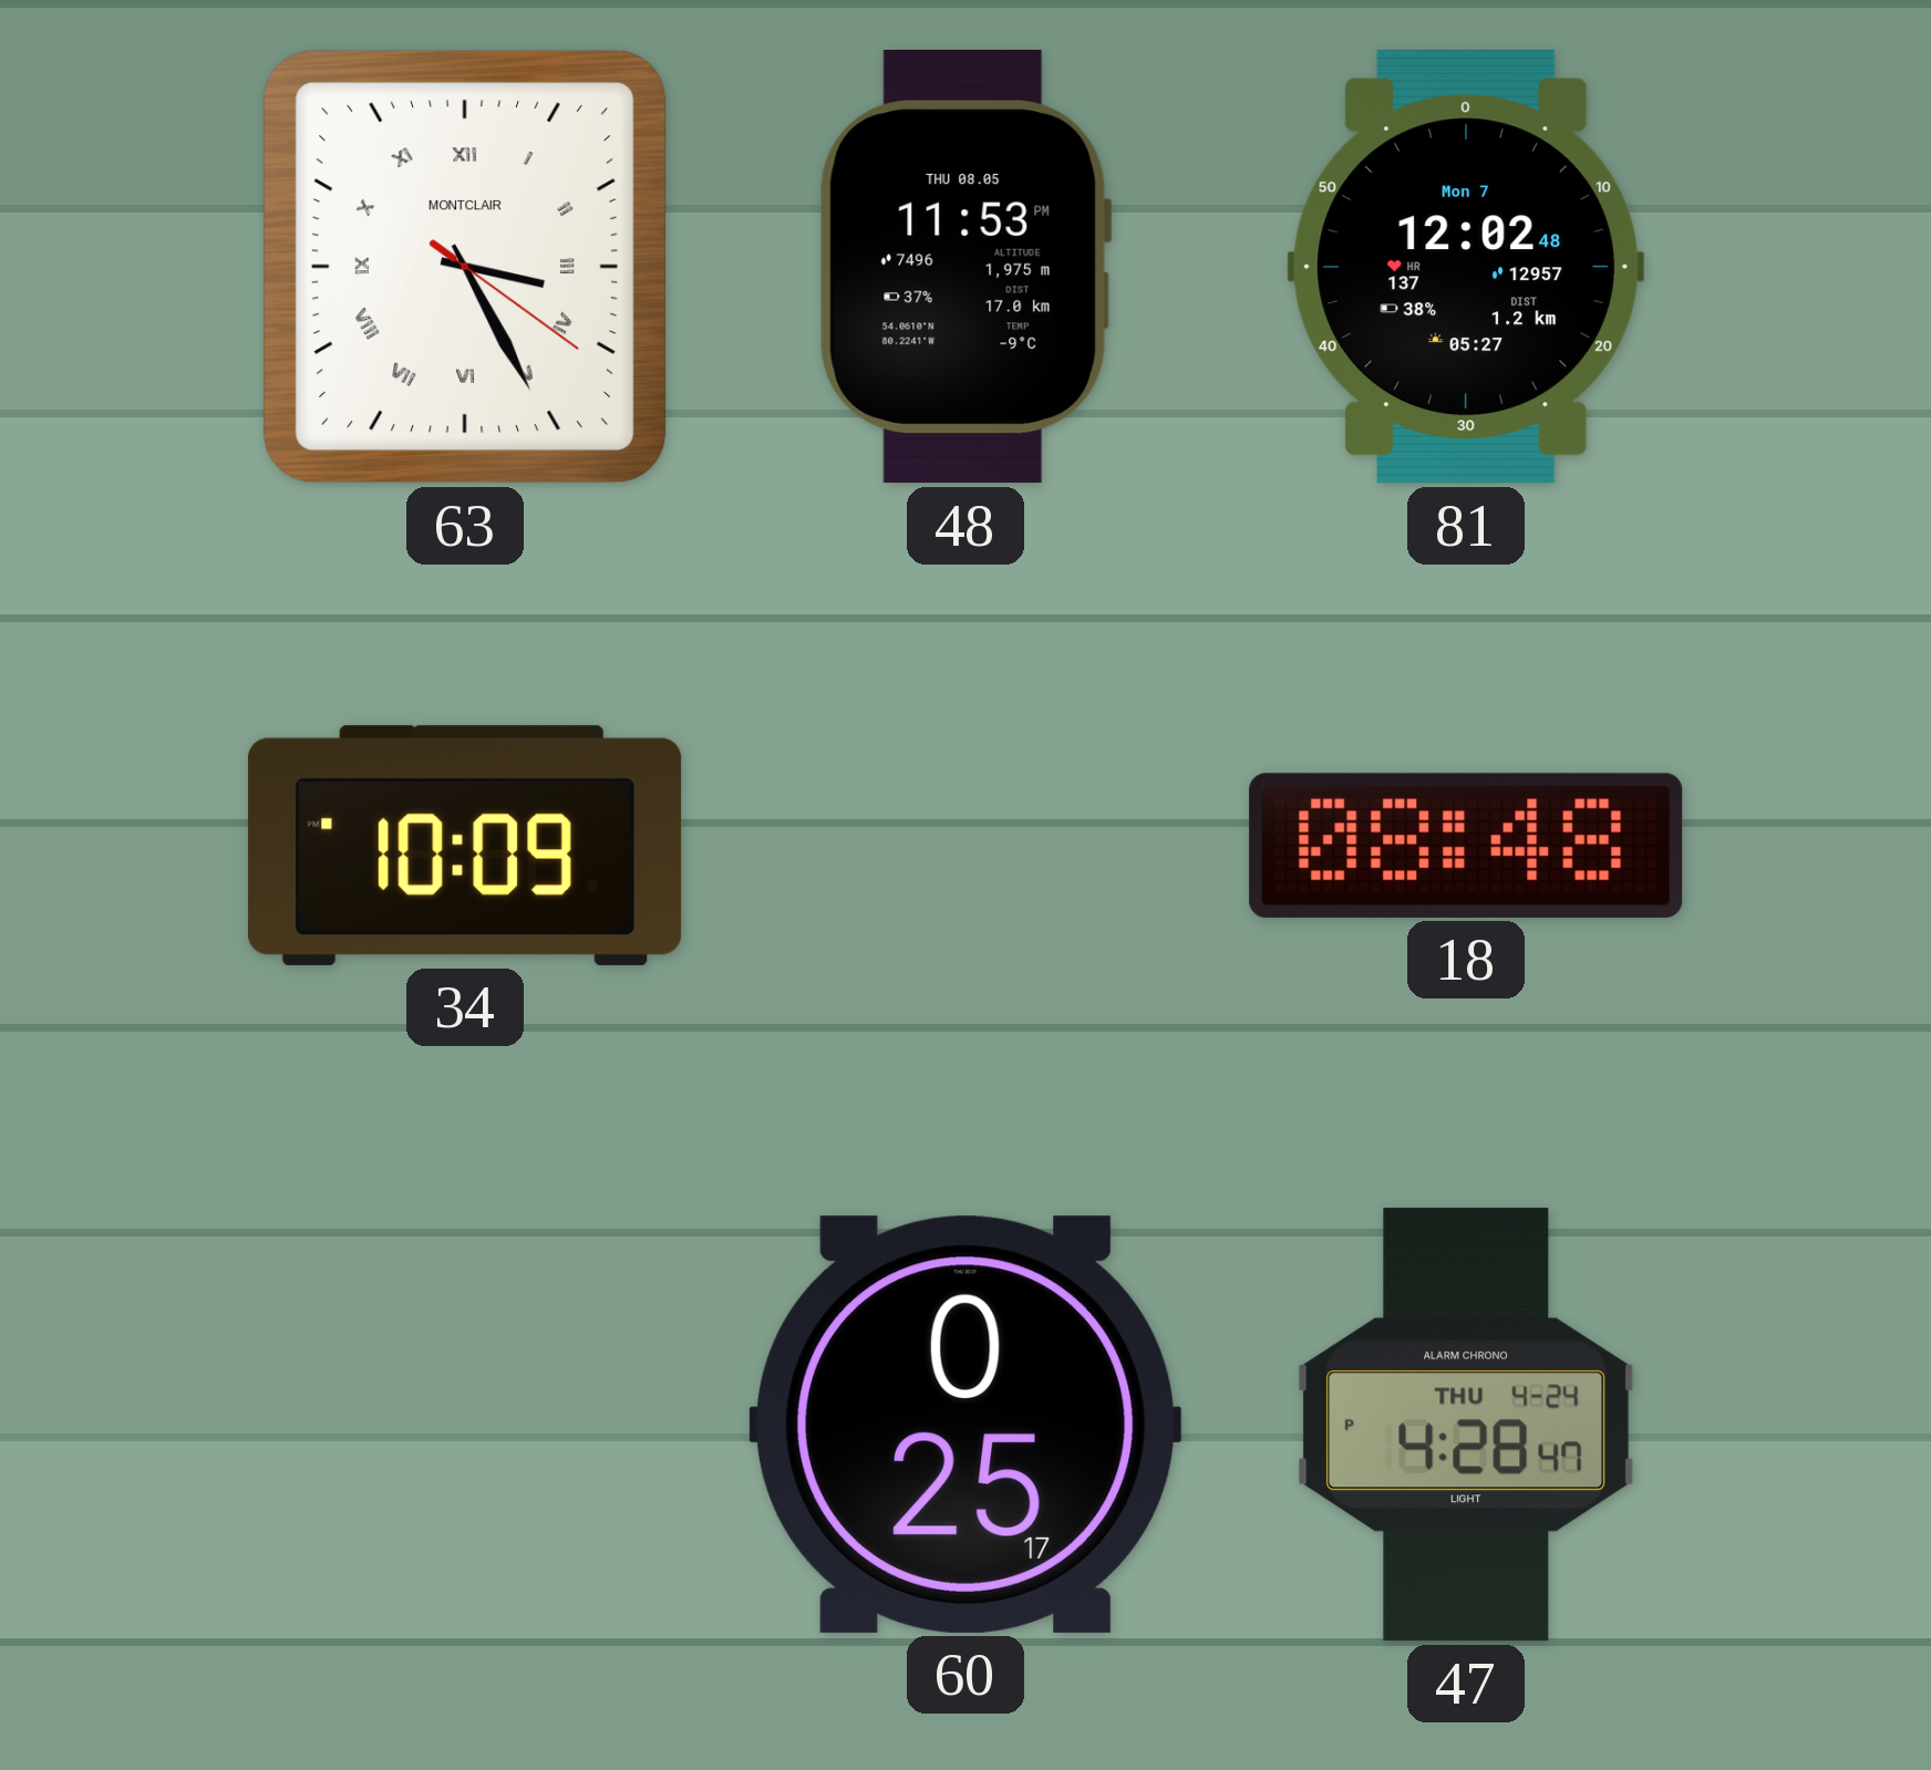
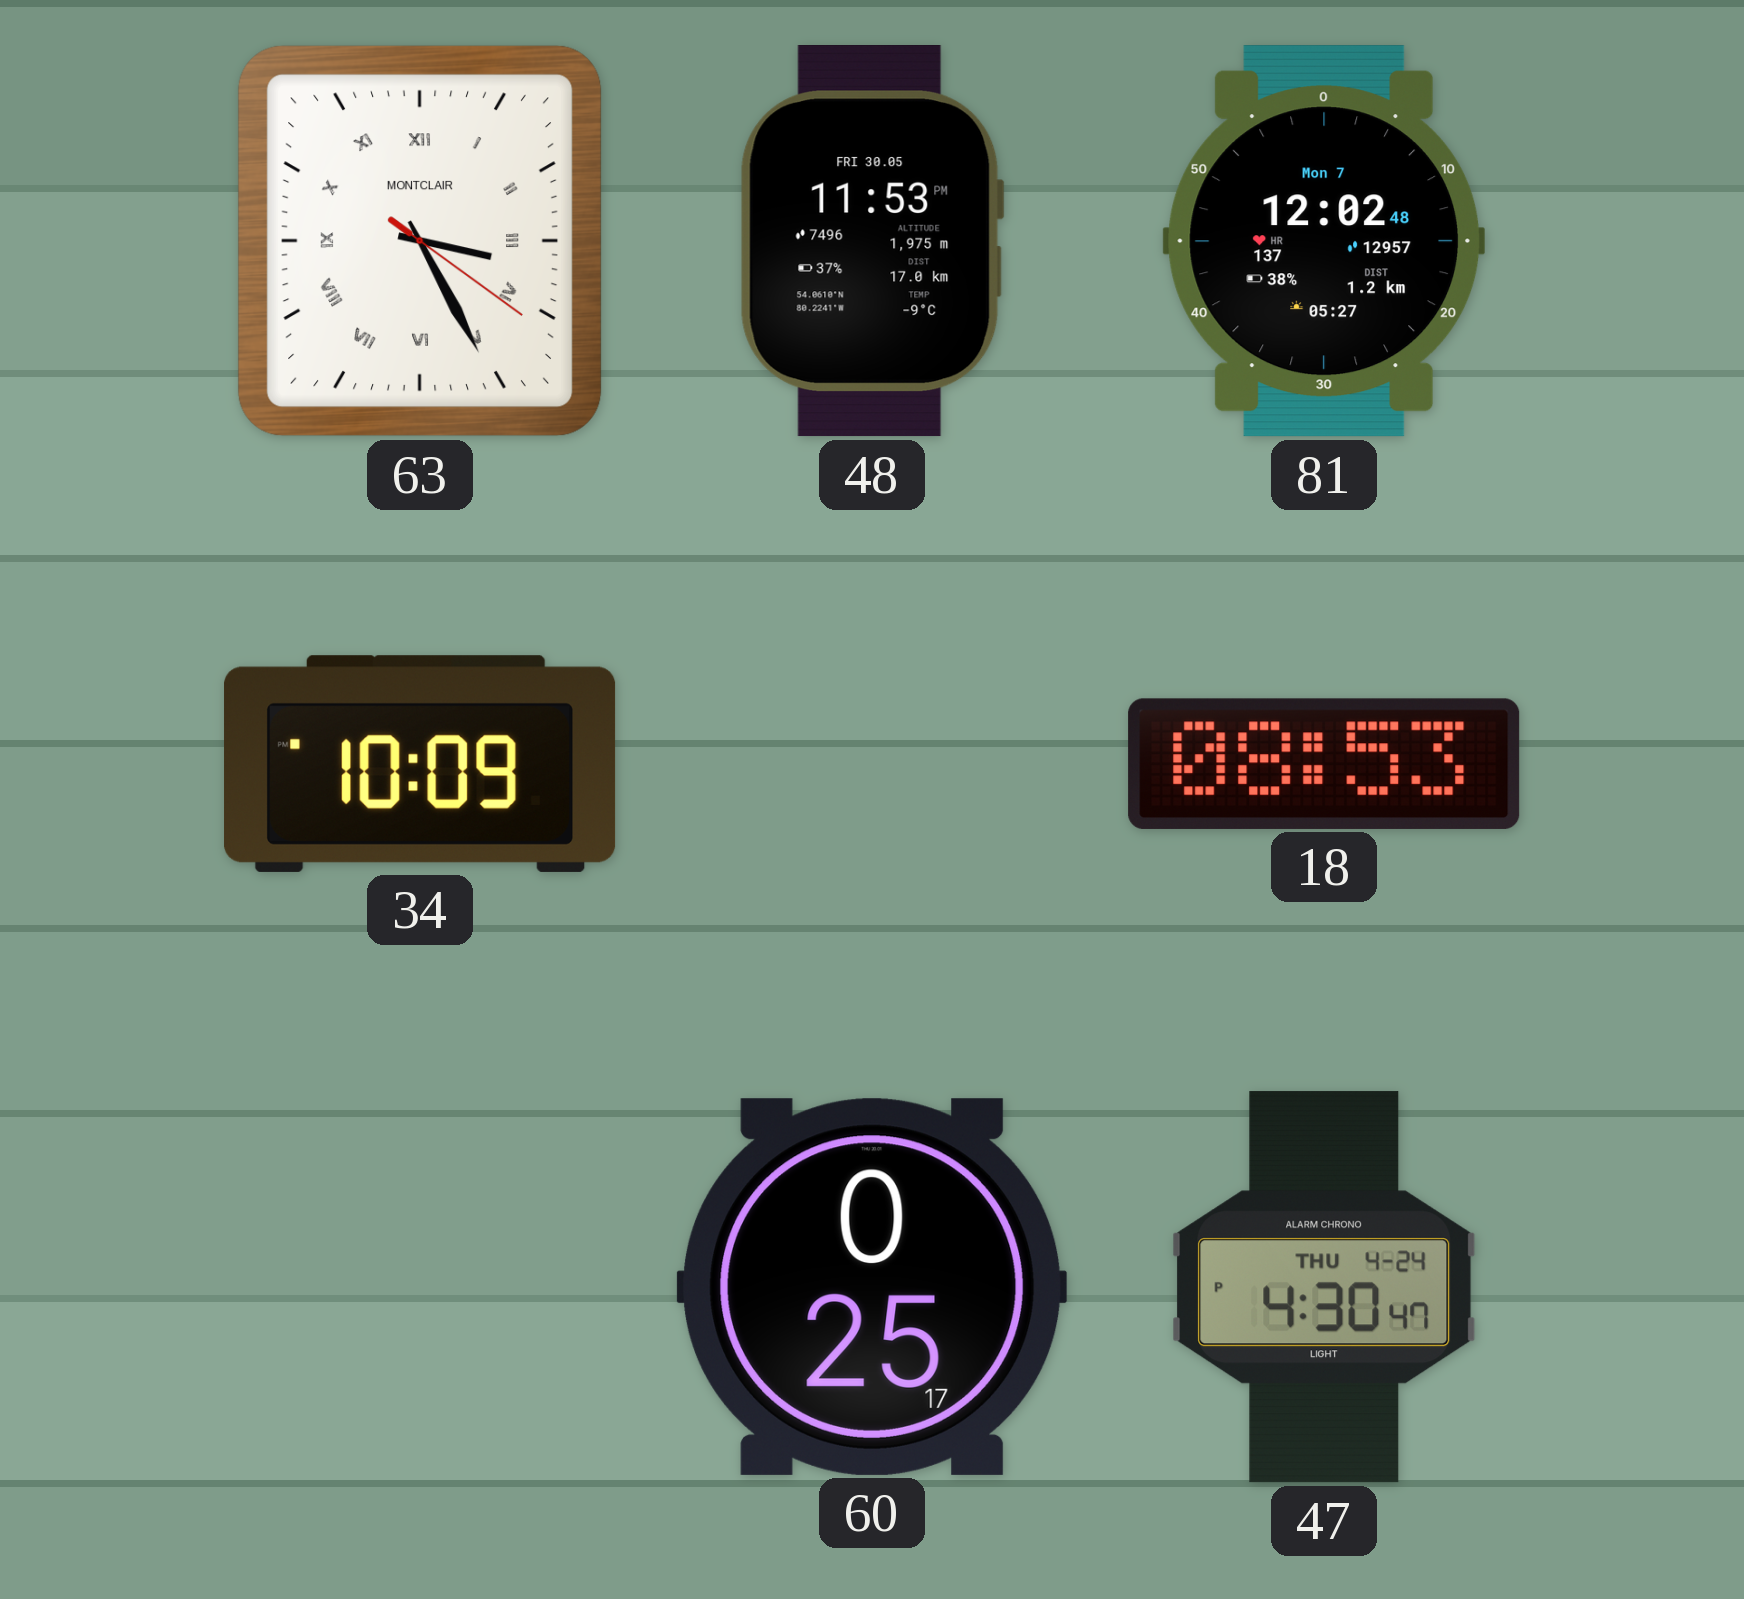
48 date: THU 08.05 -> FRI 30.05
18: 08:48 -> 08:53
47: 4:28 -> 4:30
